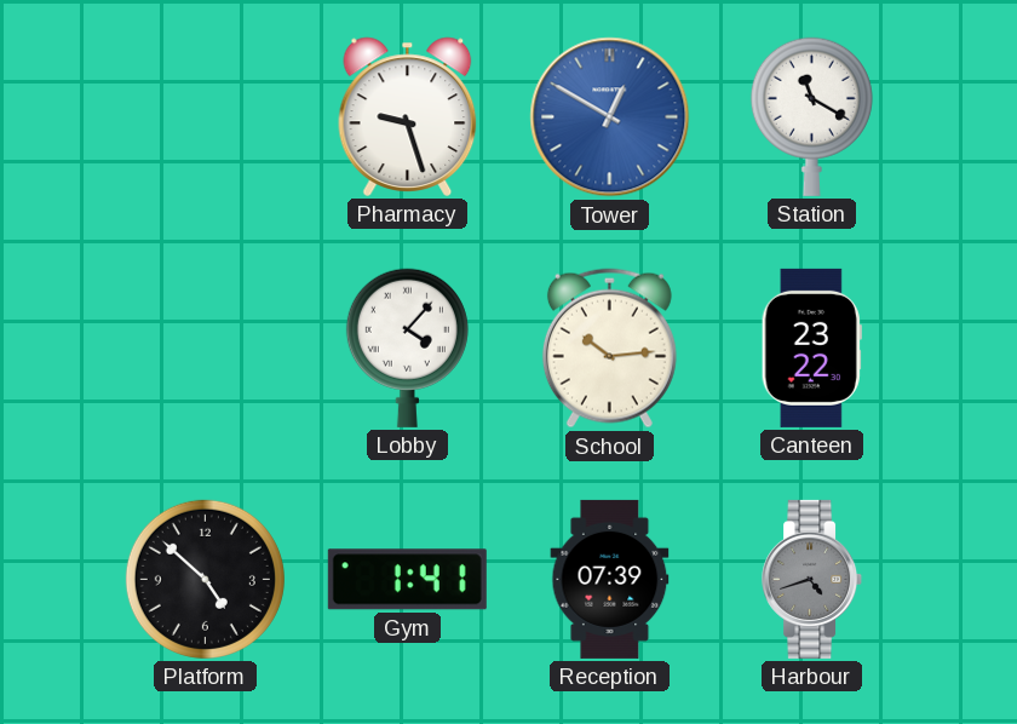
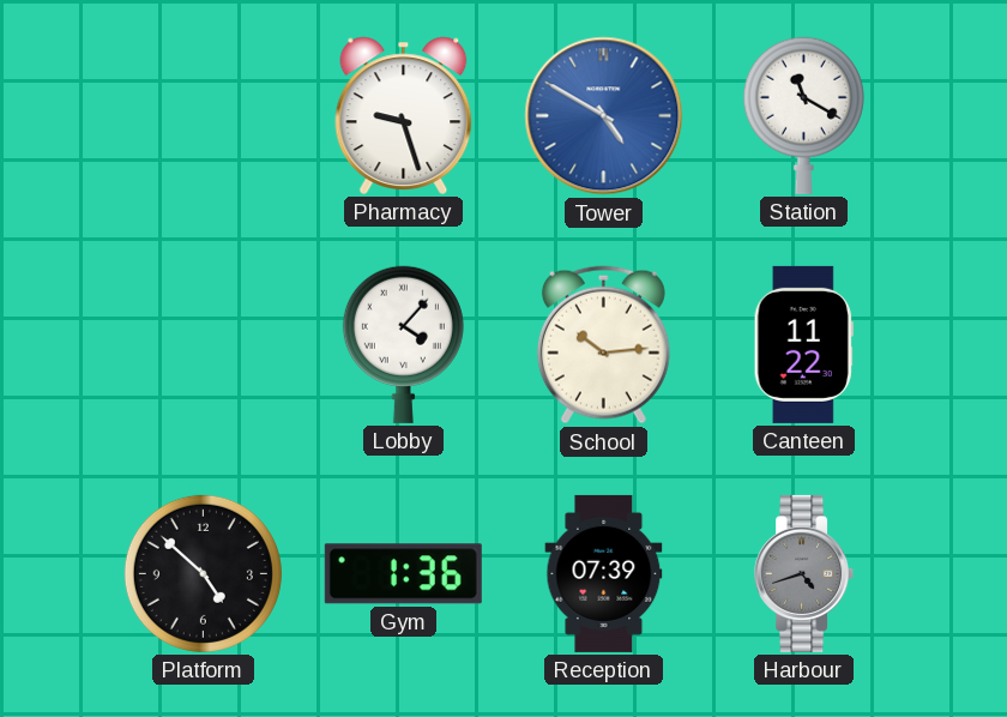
Tower: 12:50 -> 4:50
Canteen: 23:22 -> 11:22
Gym: 1:41 -> 1:36
